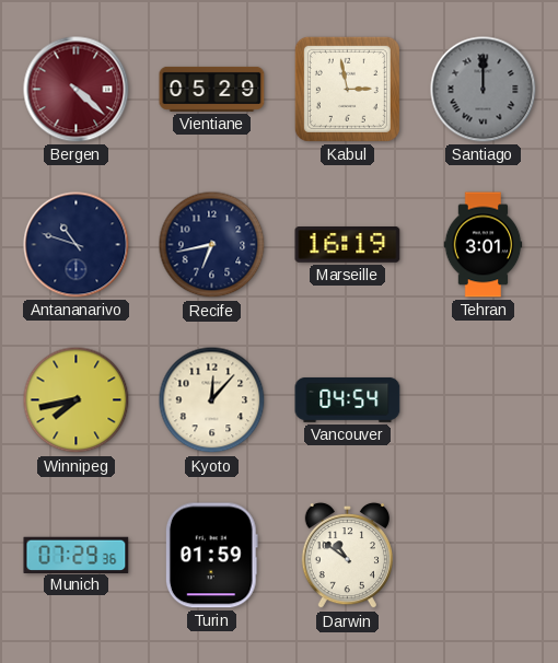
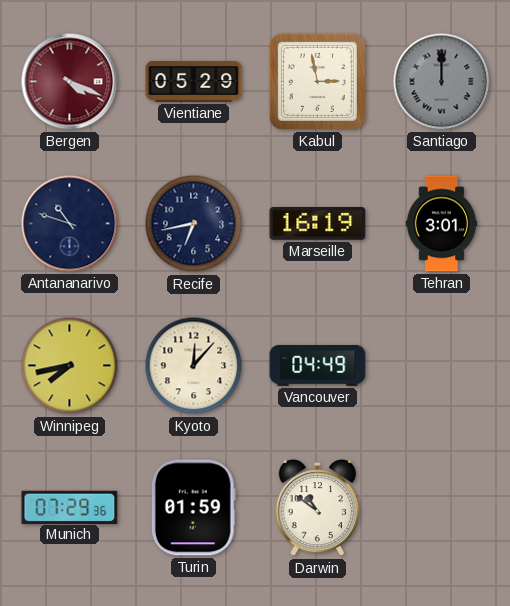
Bergen: 4:22 -> 4:19
Vancouver: 04:54 -> 04:49
